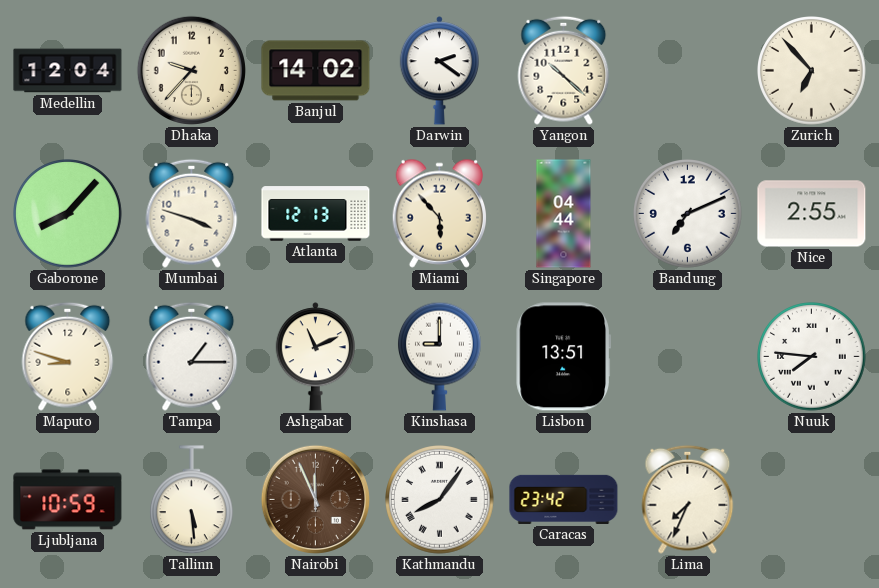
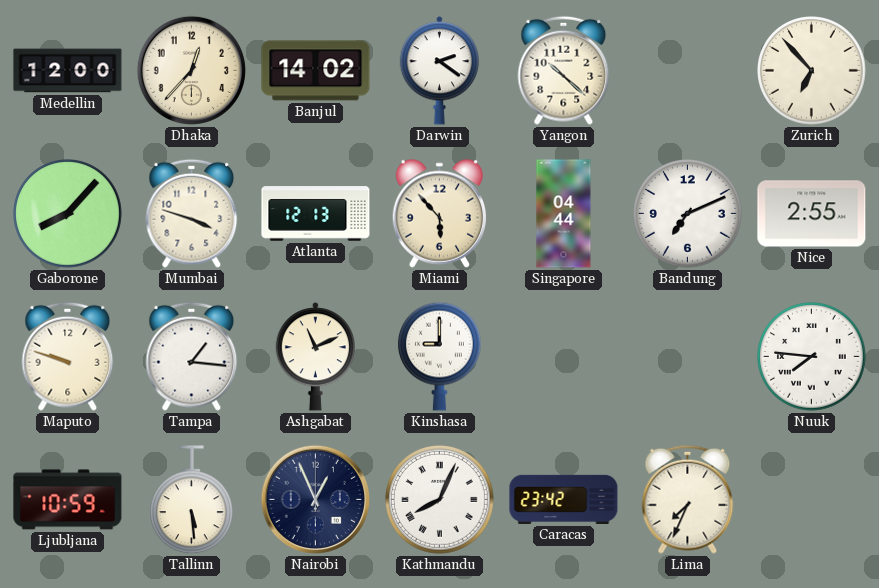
Medellin: 12:04 -> 12:00
Dhaka: 9:37 -> 12:37
Maputo: 8:48 -> 9:48
Tampa: 1:15 -> 1:16
Lisbon: 13:51 -> none
Nairobi: 11:56 -> 12:56
Nairobi dial: brown -> navy
Kathmandu: 8:06 -> 8:04
